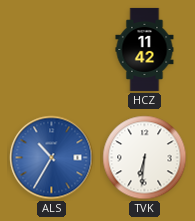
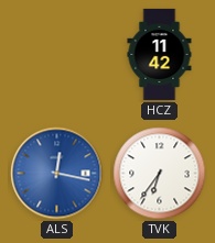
ALS: 10:35 -> 12:17
TVK: 6:31 -> 6:36
